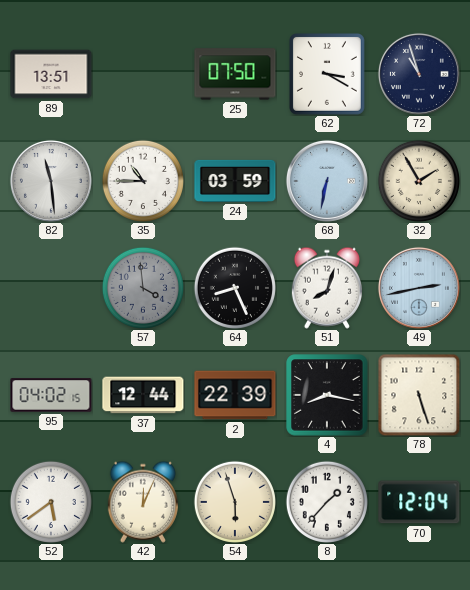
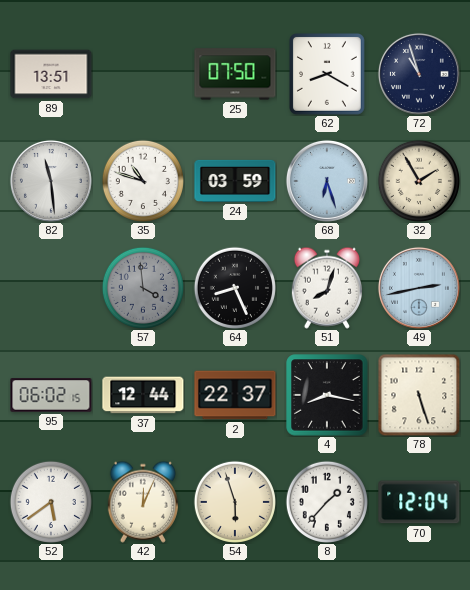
62: 3:20 -> 8:20
35: 10:45 -> 10:48
68: 6:32 -> 6:27
95: 04:02 -> 06:02
2: 22:39 -> 22:37
